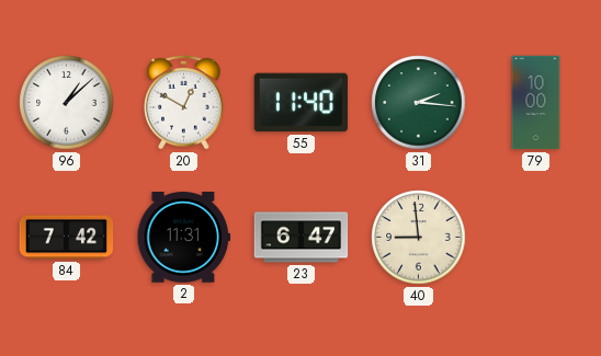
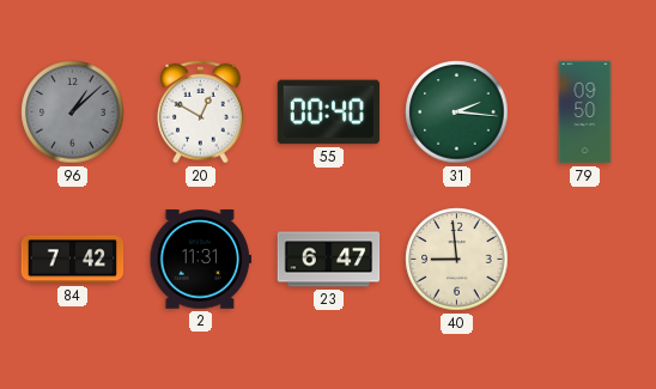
96 dial: white -> grey
55: 11:40 -> 00:40
79: 10:00 -> 09:50
